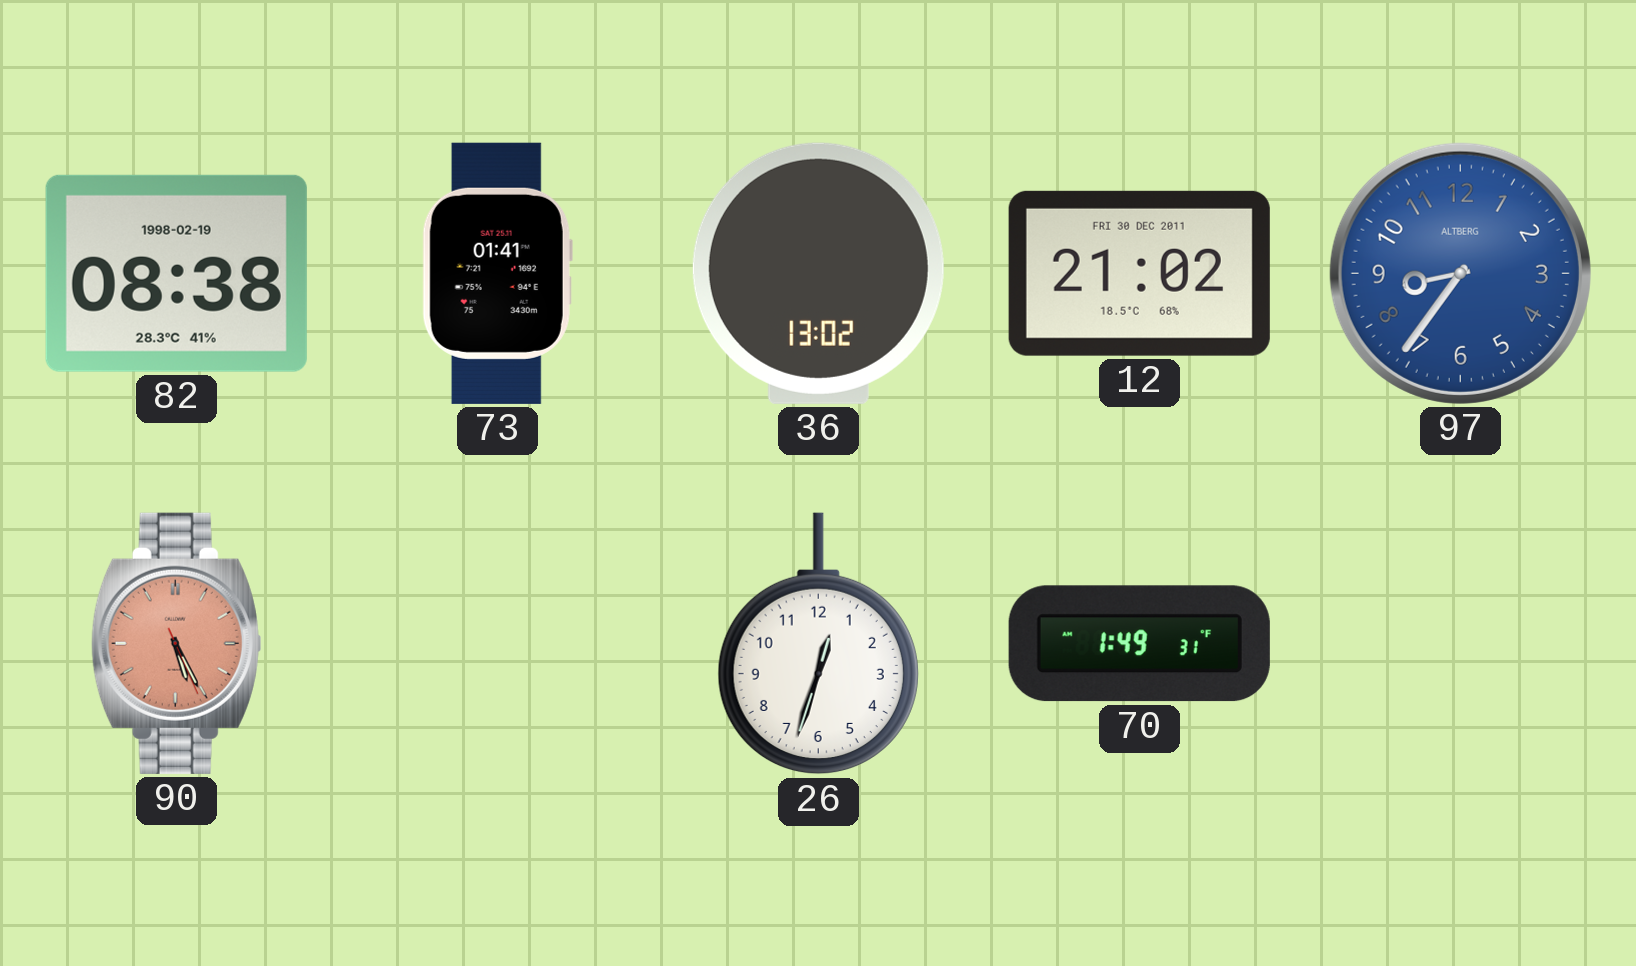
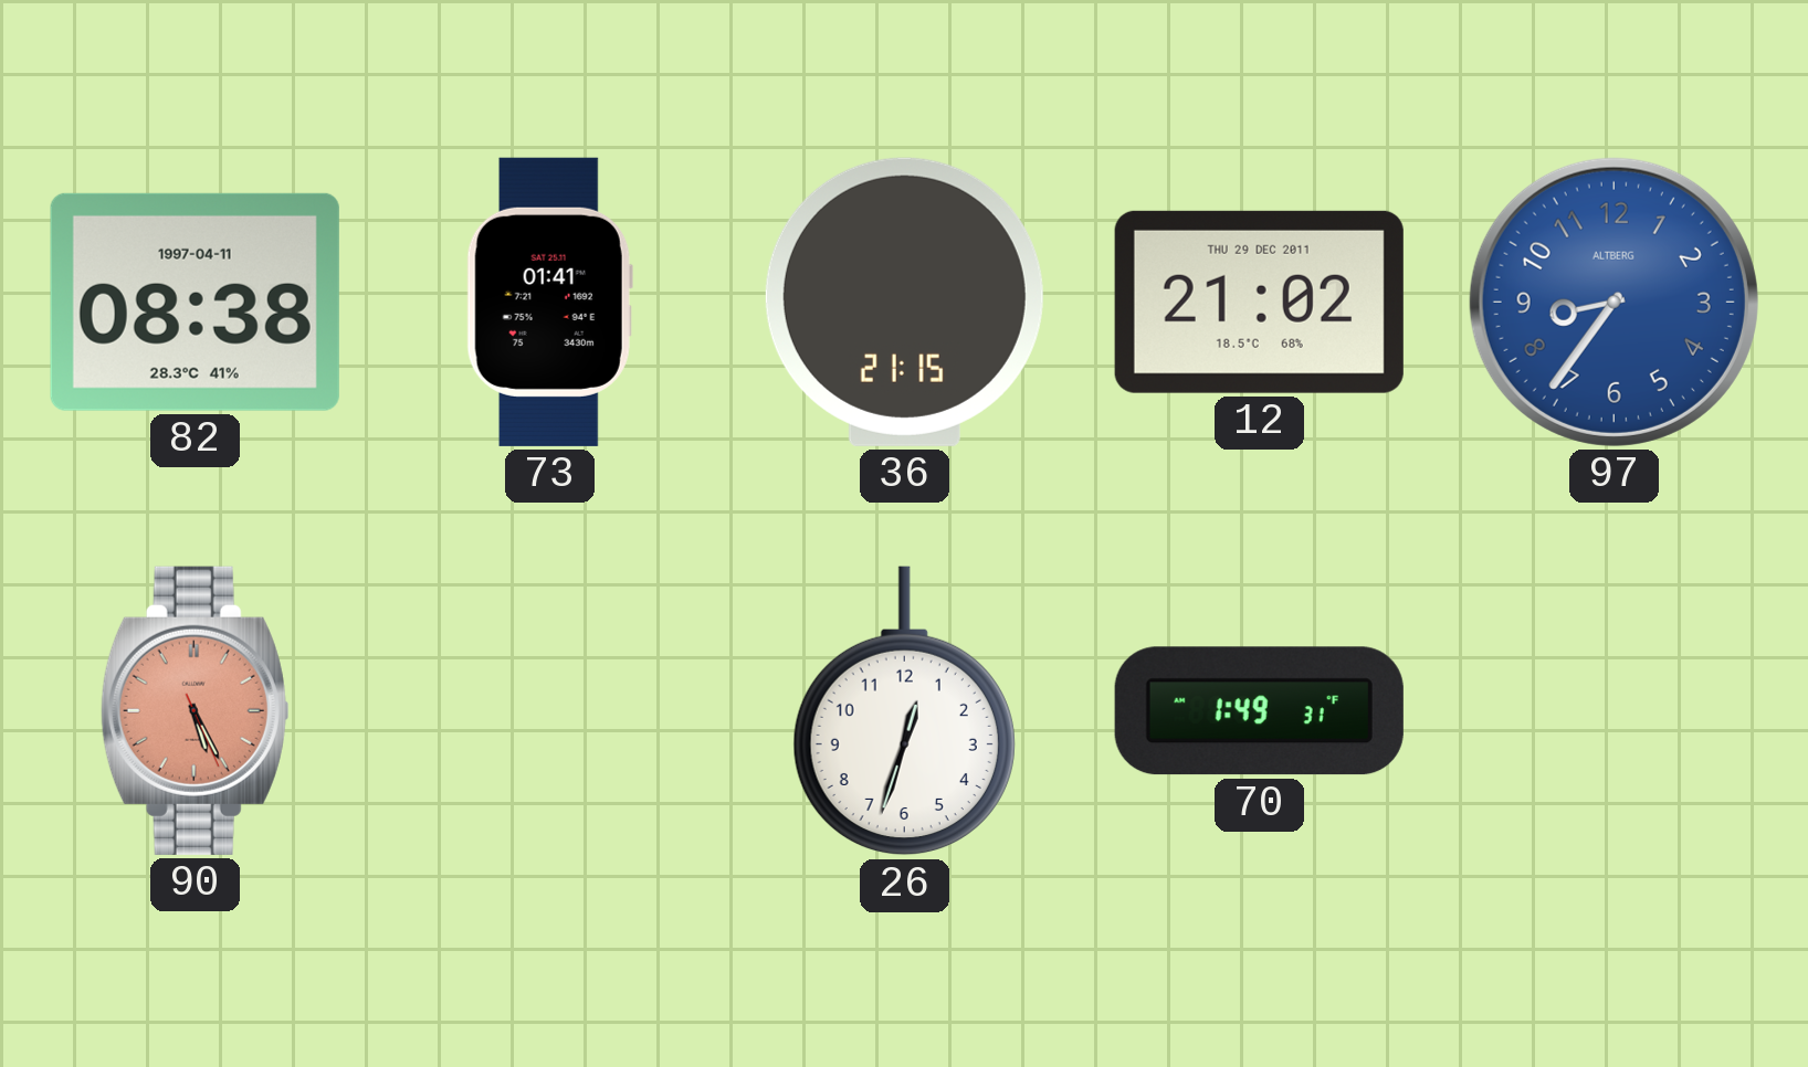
82 date: 1998-02-19 -> 1997-04-11
36: 13:02 -> 21:15
12 date: FRI 30 DEC 2011 -> THU 29 DEC 2011
